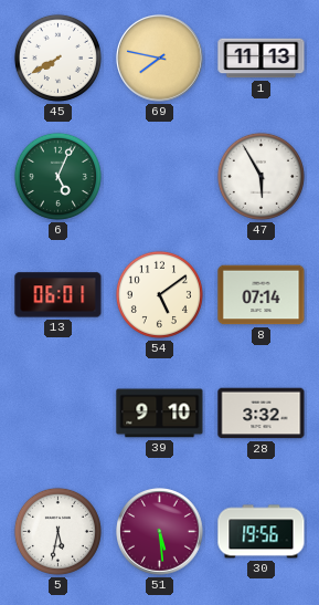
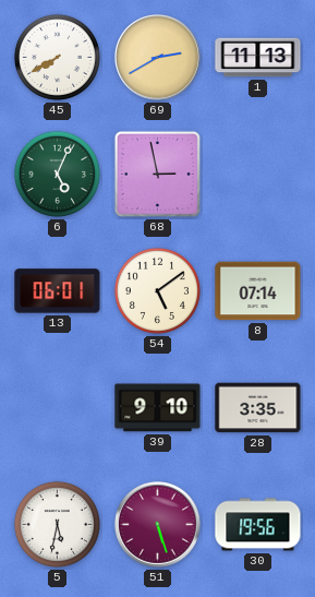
69: 7:47 -> 2:40
68: none -> 2:58
47: 5:55 -> none
28: 3:32 -> 3:35
51: 5:29 -> 5:27
